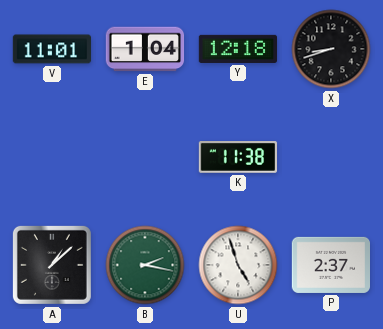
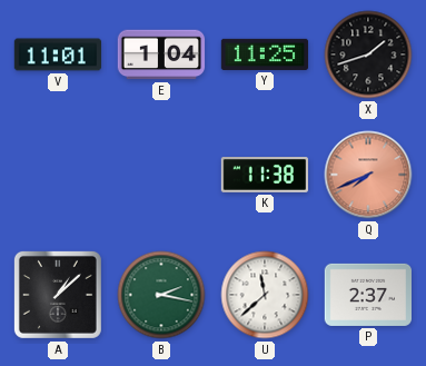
Y: 12:18 -> 11:25
X: 8:42 -> 1:42
Q: none -> 7:41
U: 4:57 -> 11:38
